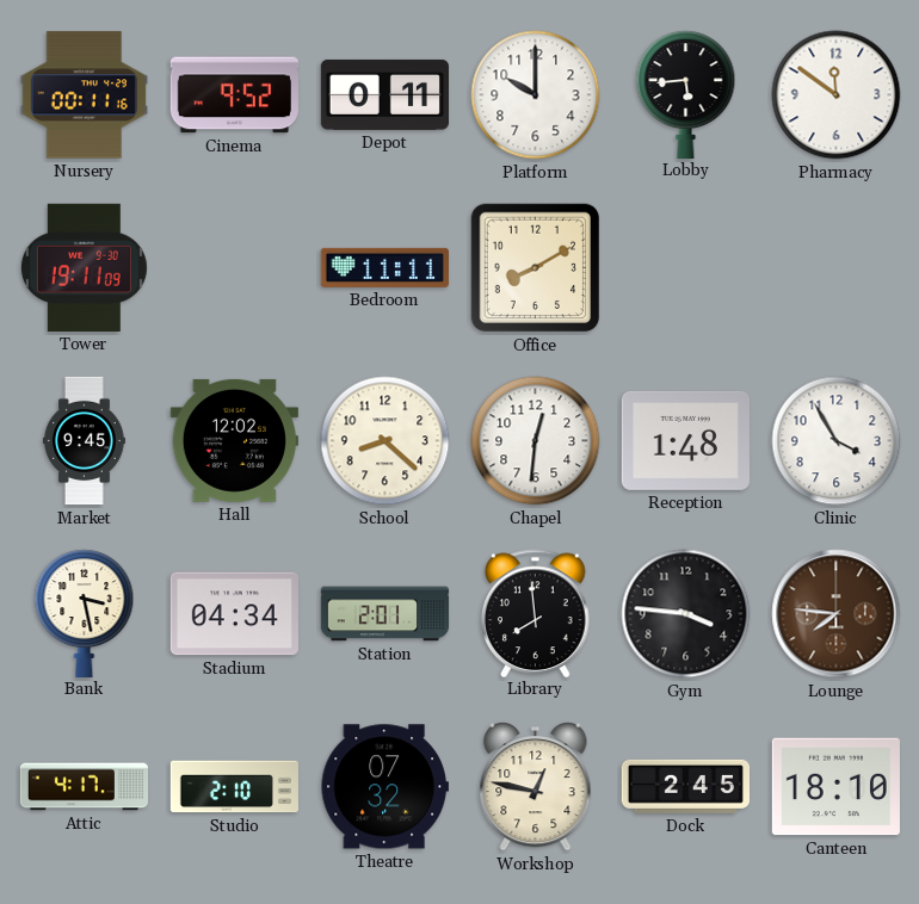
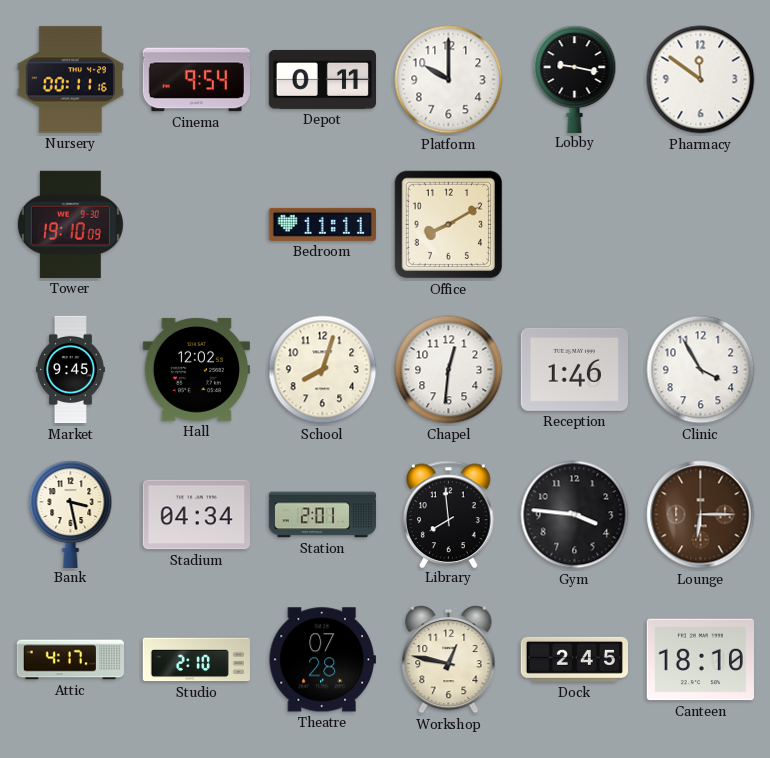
Cinema: 9:52 -> 9:54
Lobby: 5:44 -> 9:17
Tower: 19:11 -> 19:10
School: 8:22 -> 8:03
Reception: 1:48 -> 1:46
Lounge: 7:46 -> 6:15
Theatre: 07:32 -> 07:28
